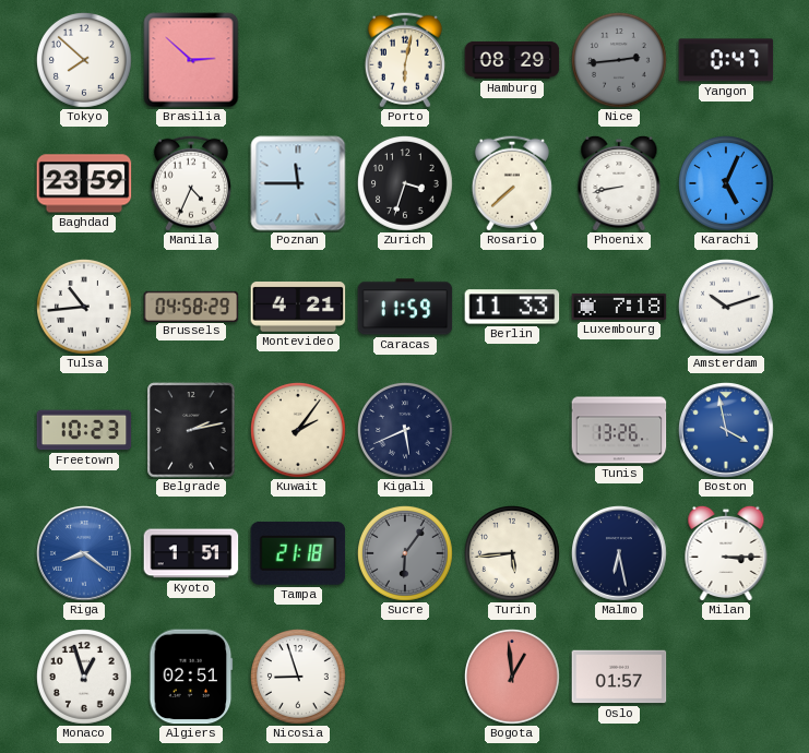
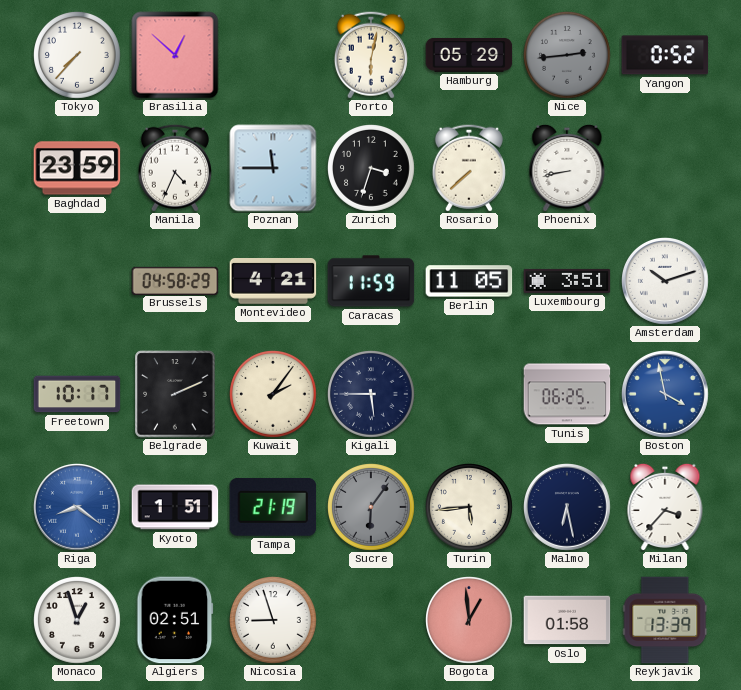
Tokyo: 7:52 -> 7:37
Brasilia: 2:52 -> 12:52
Hamburg: 08:29 -> 05:29
Yangon: 0:47 -> 0:52
Karachi: 5:04 -> none
Tulsa: 10:44 -> none
Berlin: 11:33 -> 11:05
Luxembourg: 7:18 -> 3:51
Freetown: 10:23 -> 10:17
Belgrade: 2:13 -> 2:11
Kigali: 5:41 -> 5:45
Tunis: 13:26 -> 06:25
Tampa: 21:18 -> 21:19
Milan: 3:15 -> 3:37
Oslo: 01:57 -> 01:58
Reykjavik: none -> 13:39
